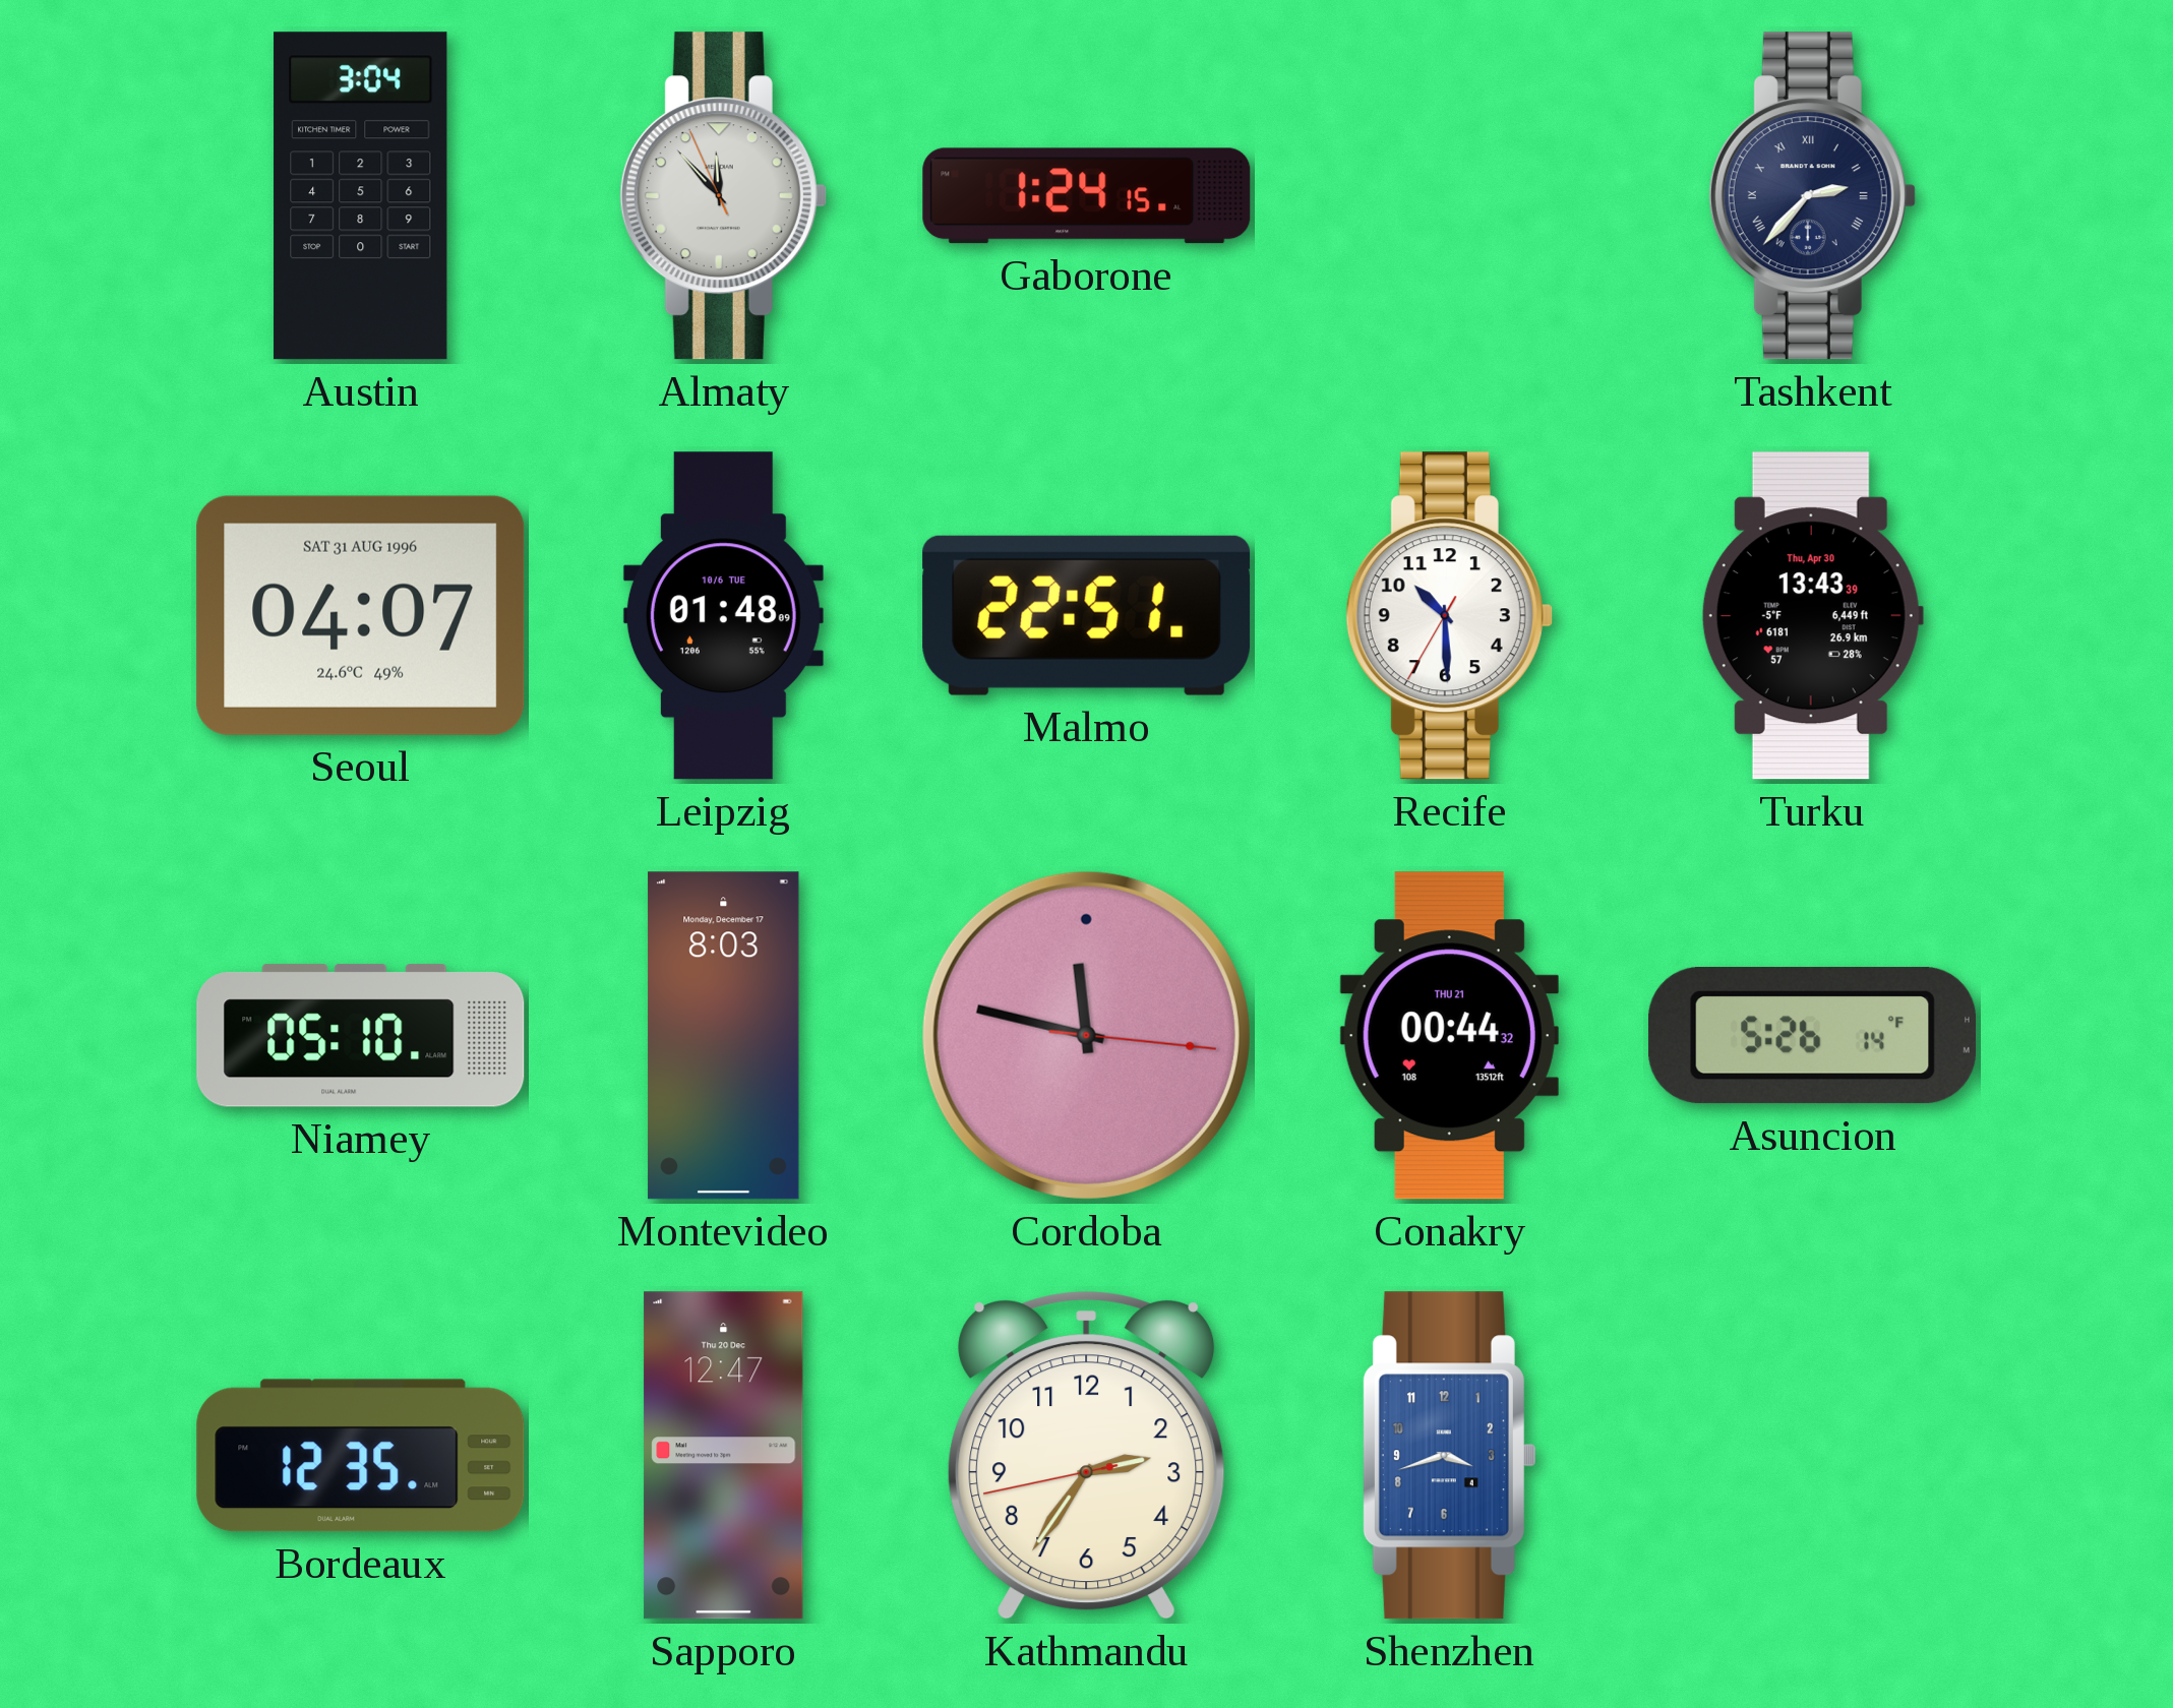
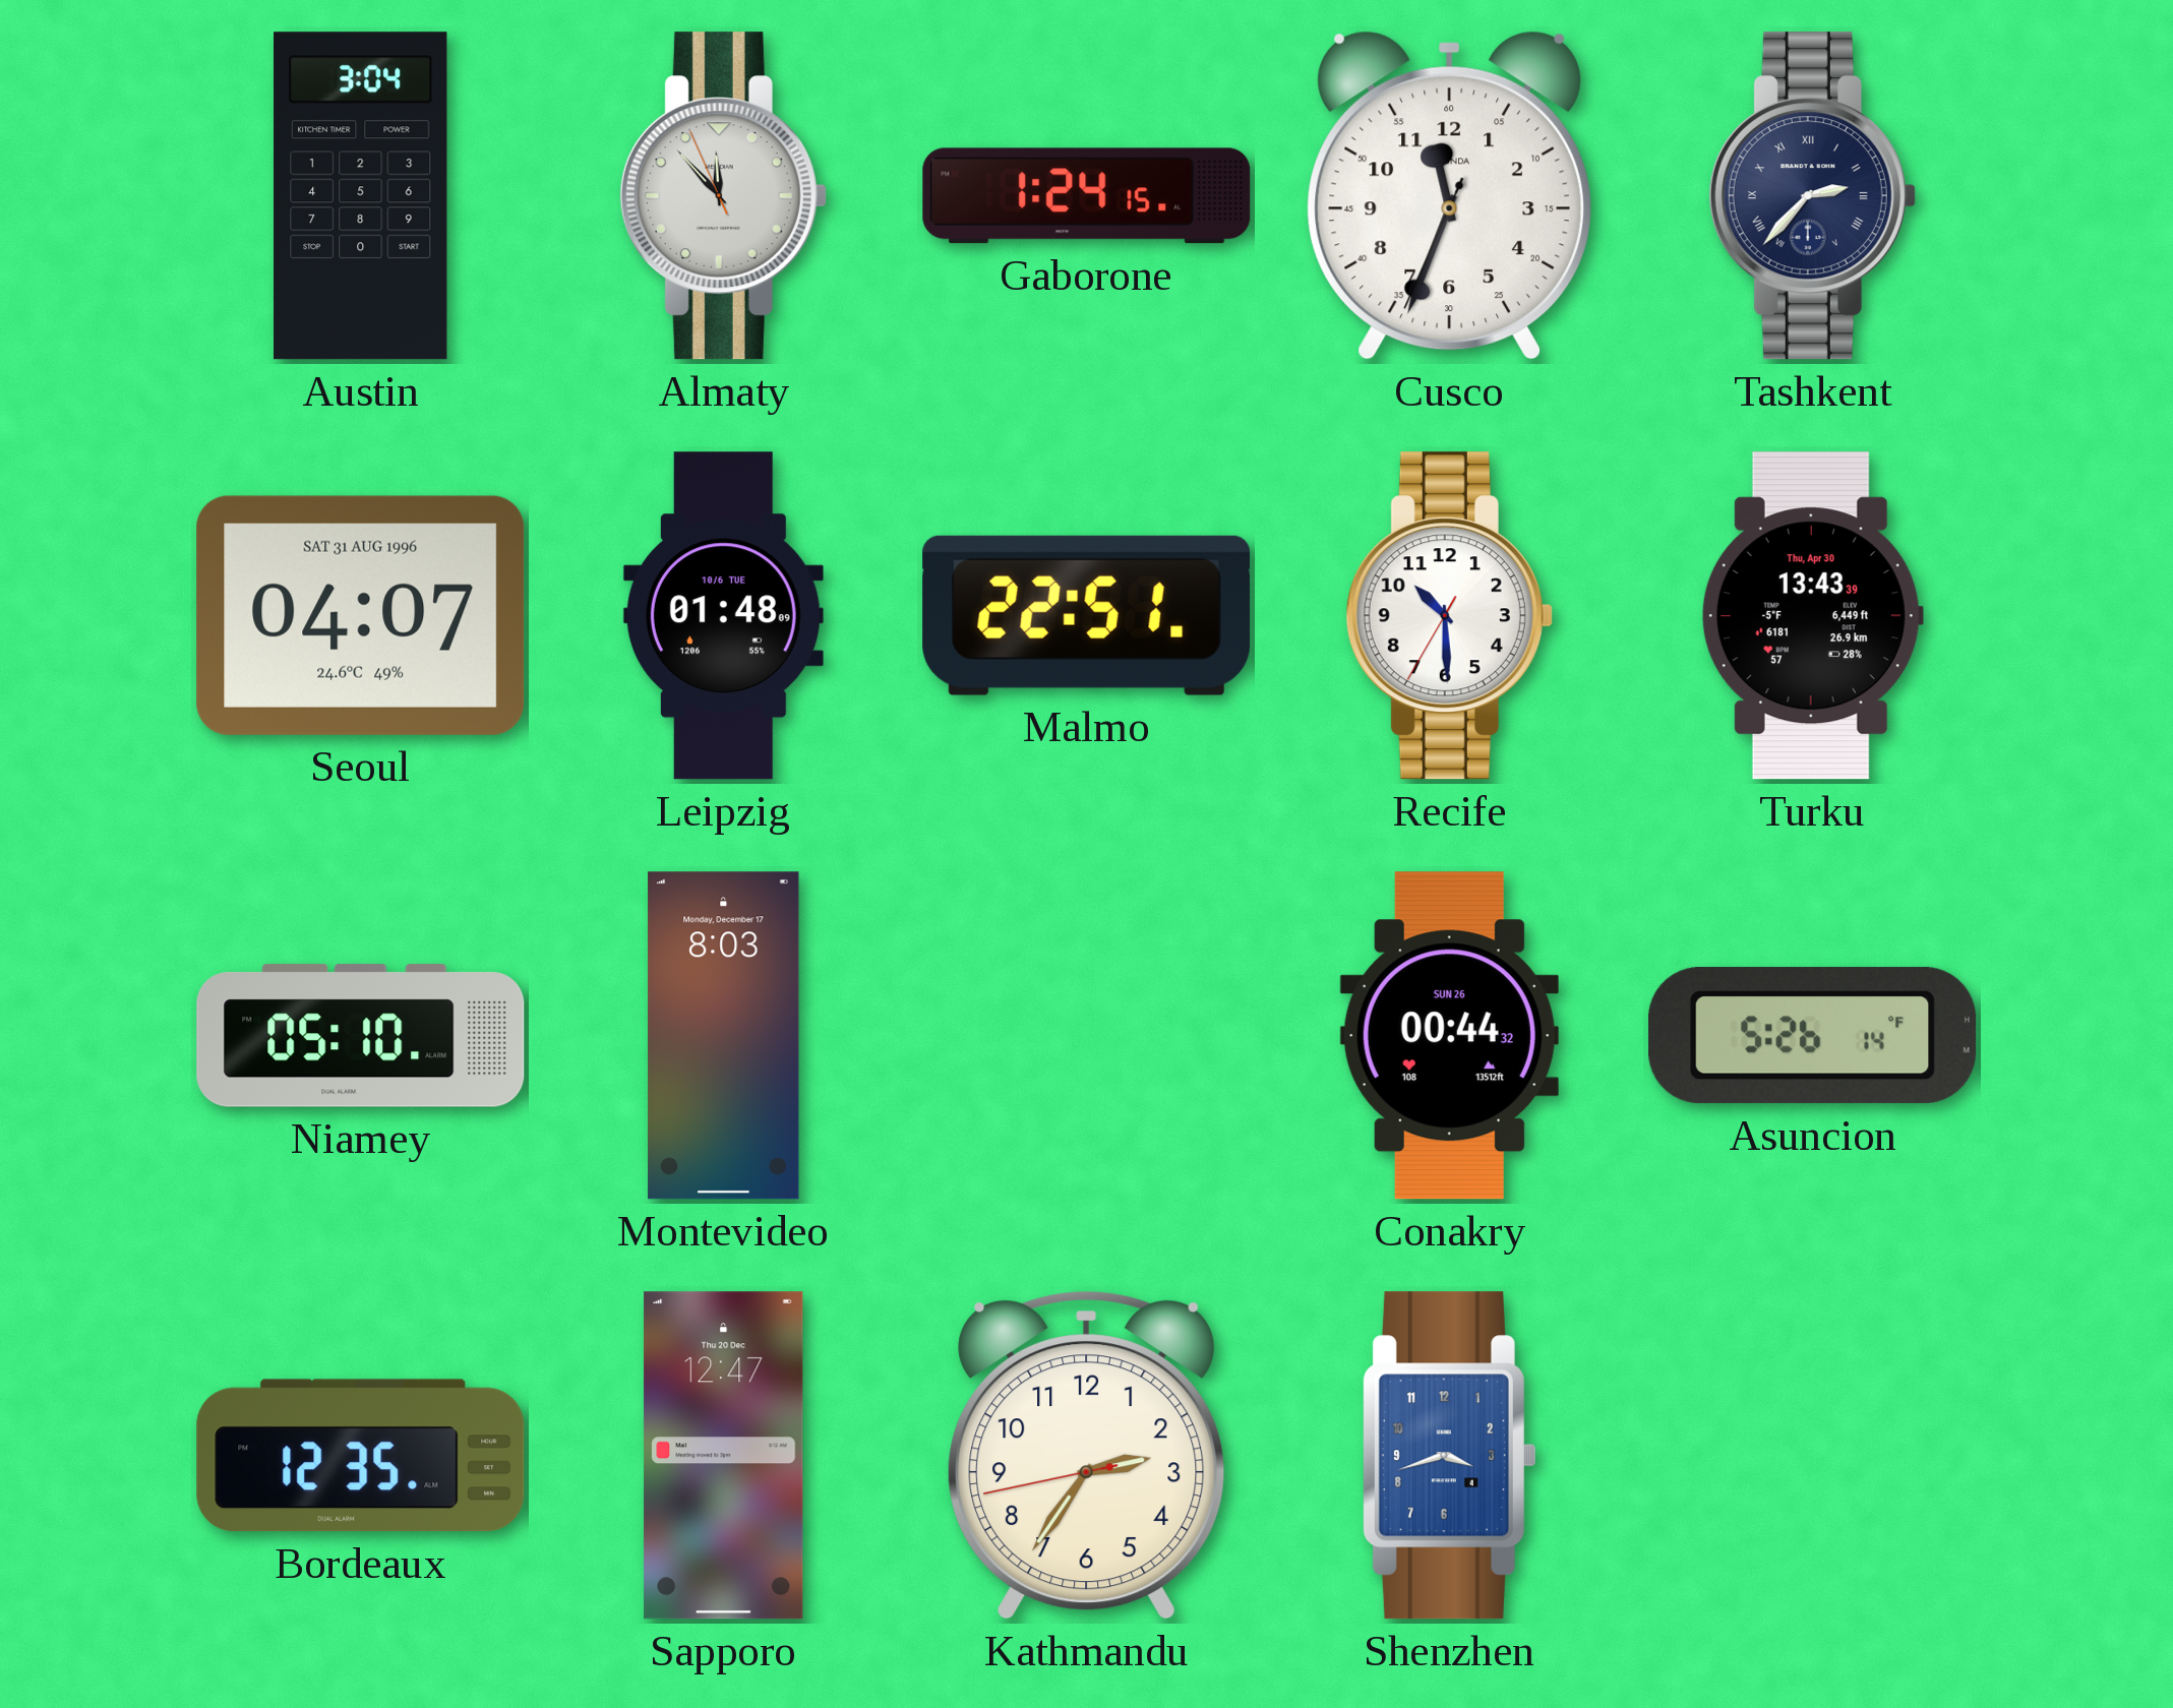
Cusco: none -> 11:33
Cordoba: 11:47 -> none
Conakry date: THU 21 -> SUN 26
